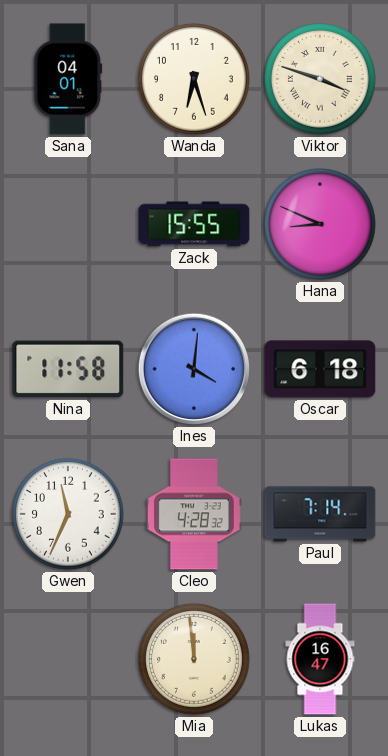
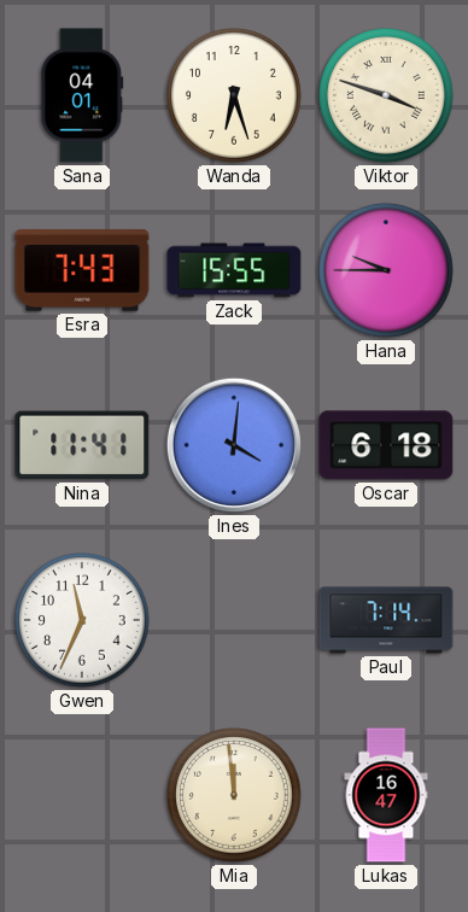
Esra: none -> 7:43
Hana: 8:49 -> 9:45
Nina: 11:58 -> 11:41
Cleo: 4:28 -> none
